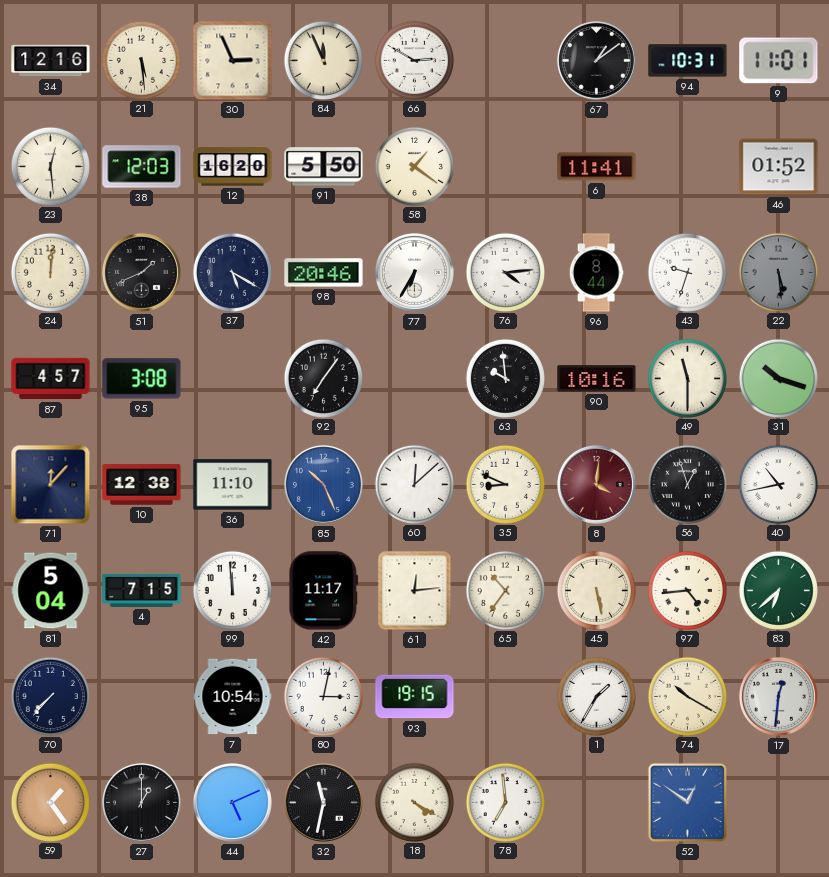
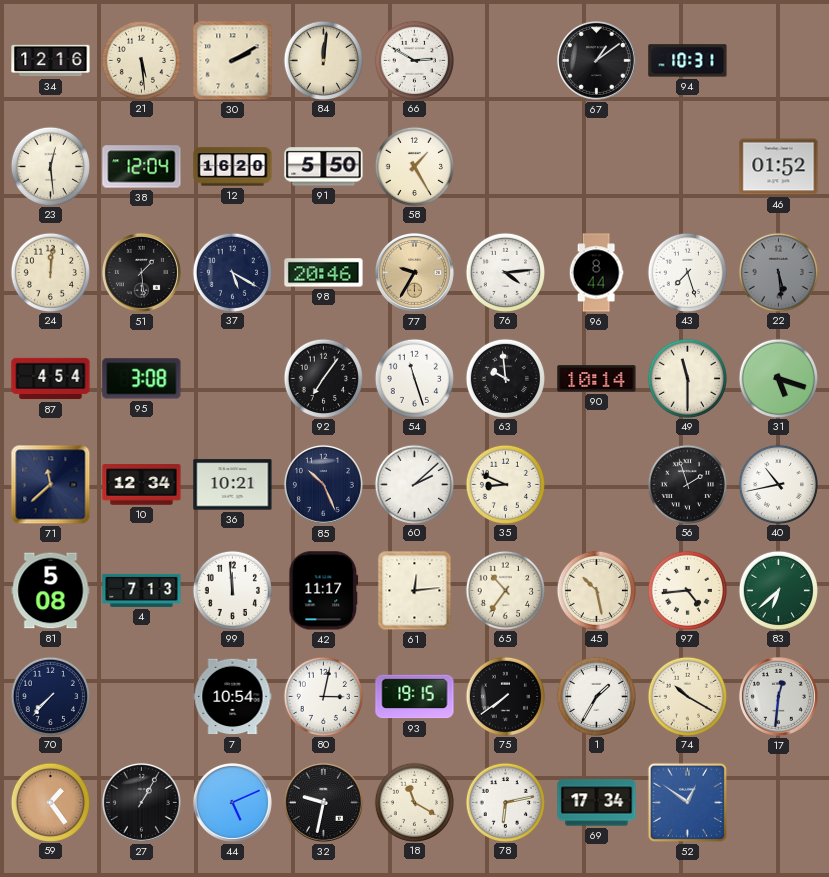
30: 2:56 -> 2:10
84: 11:56 -> 12:01
9: 11:01 -> none
38: 12:03 -> 12:04
58: 1:21 -> 1:25
6: 11:41 -> none
51: 1:41 -> 1:29
77: 6:35 -> 9:35
77 dial: white -> champagne
43: 9:33 -> 7:27
87: 4:57 -> 4:54
54: none -> 11:27
90: 10:16 -> 10:14
31: 10:18 -> 5:18
71: 12:07 -> 11:38
10: 12:38 -> 12:34
36: 11:10 -> 10:21
85 dial: blue -> navy
60: 12:08 -> 2:08
8: 4:01 -> none
56: 12:57 -> 1:57
81: 5:04 -> 5:08
4: 7:15 -> 7:13
45: 5:28 -> 10:28
75: none -> 7:39
27: 1:00 -> 1:05
32: 11:32 -> 9:32
18: 4:20 -> 11:20
78: 6:59 -> 6:13
69: none -> 17:34
